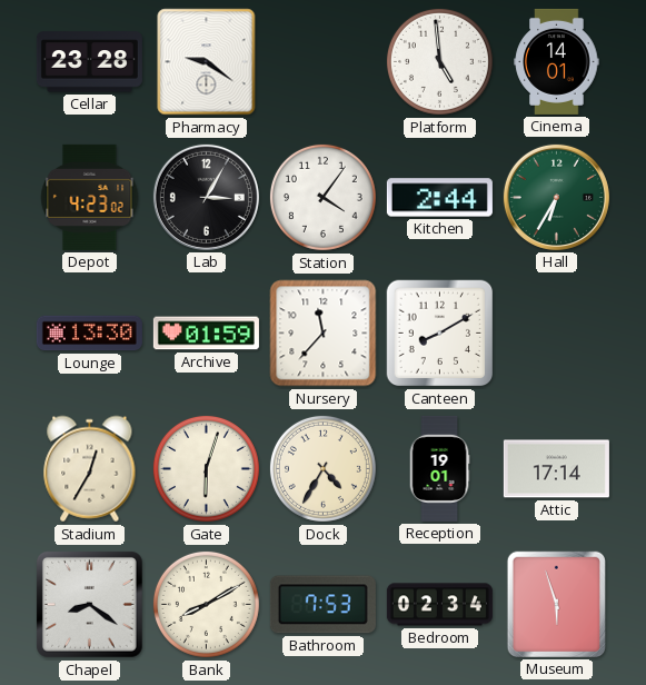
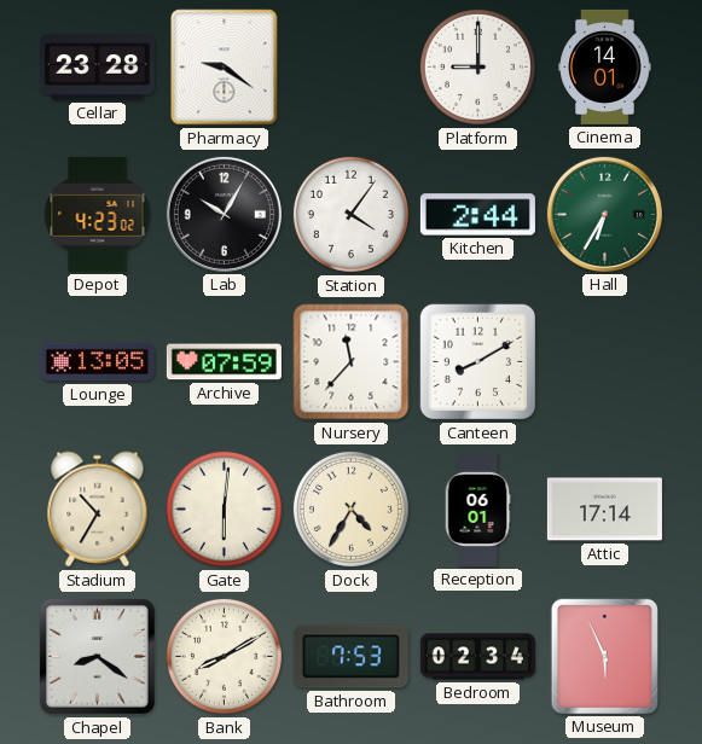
Platform: 4:59 -> 9:00
Lab: 3:05 -> 10:05
Lounge: 13:30 -> 13:05
Archive: 01:59 -> 07:59
Stadium: 12:35 -> 10:35
Gate: 6:03 -> 6:01
Reception: 19:01 -> 06:01
Museum: 5:57 -> 5:56
